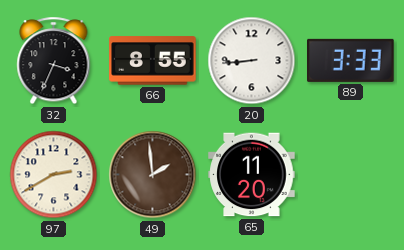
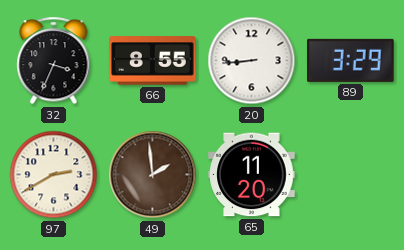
89: 3:33 -> 3:29
